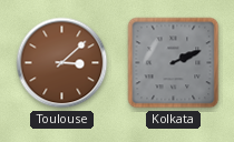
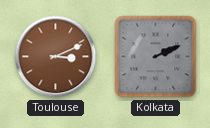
Toulouse: 3:08 -> 3:11
